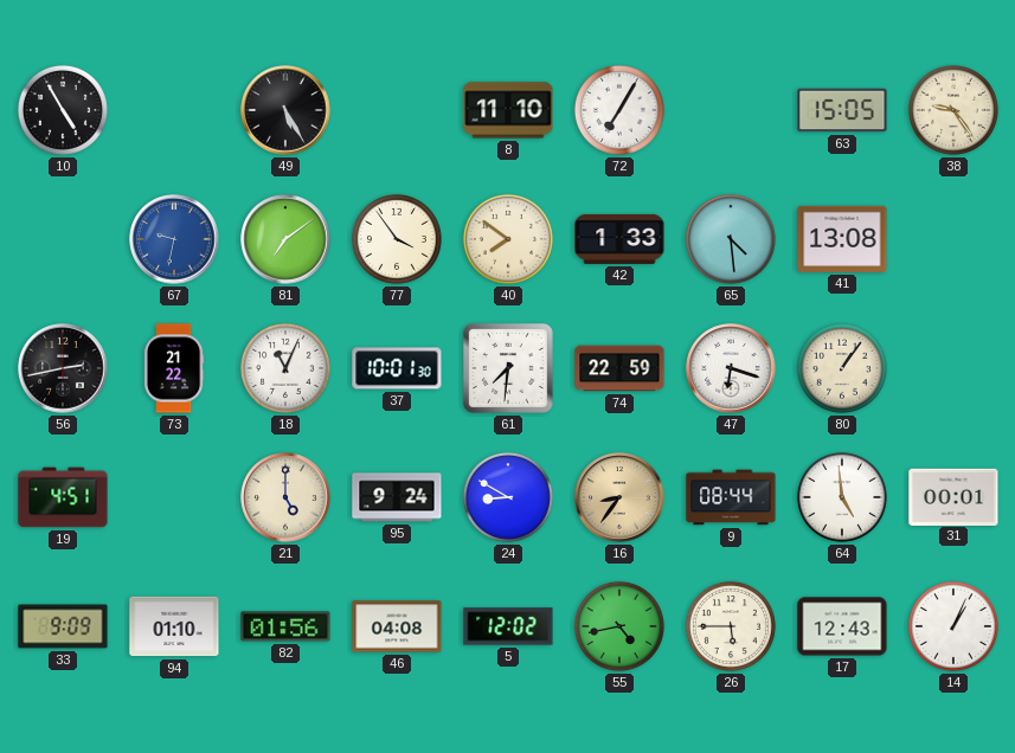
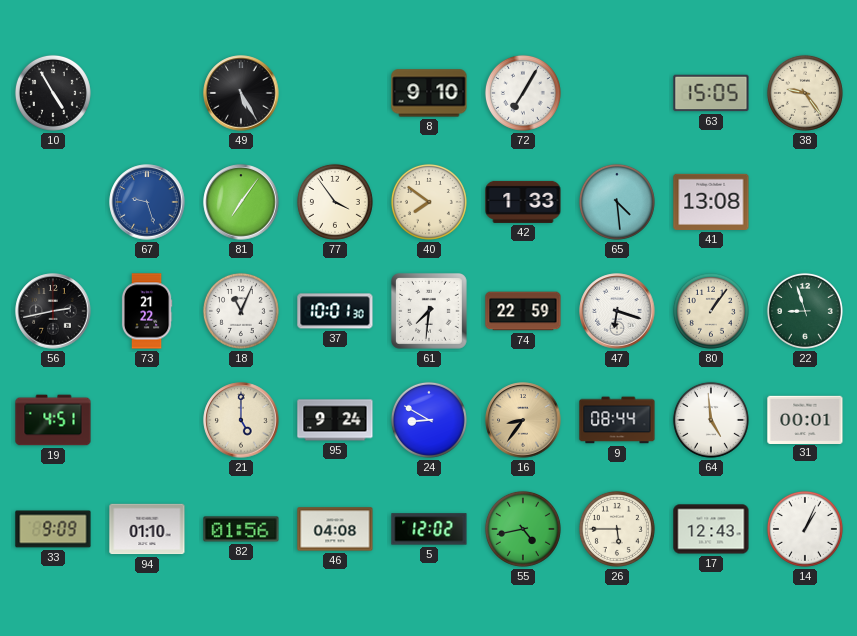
8: 11:10 -> 9:10
67: 9:32 -> 9:27
81: 7:09 -> 7:06
22: none -> 8:57
